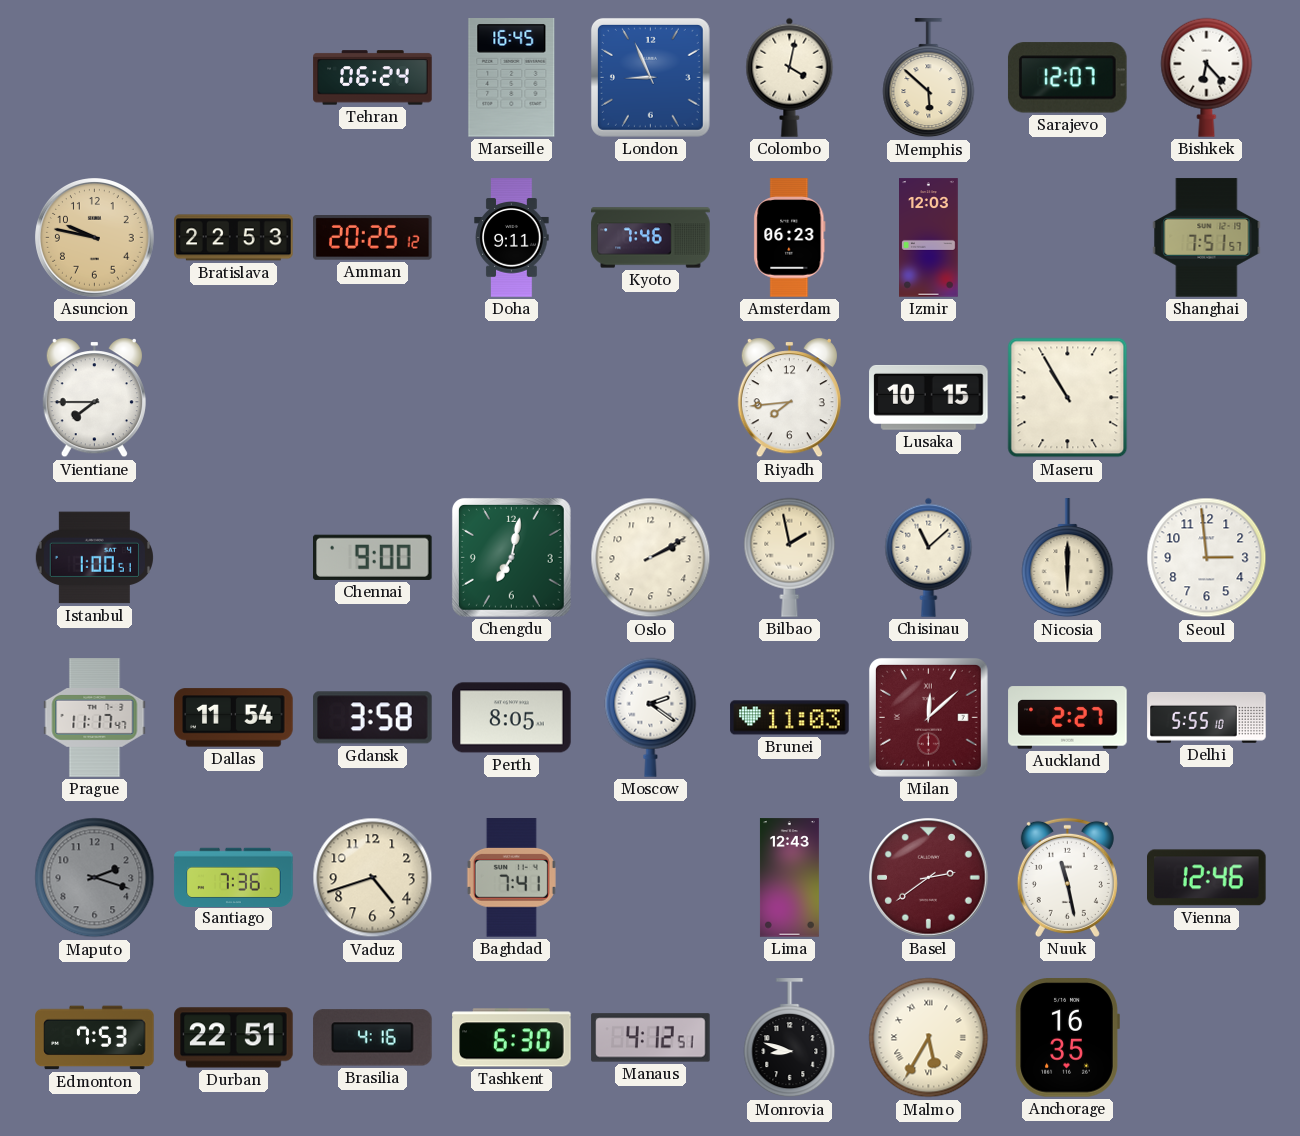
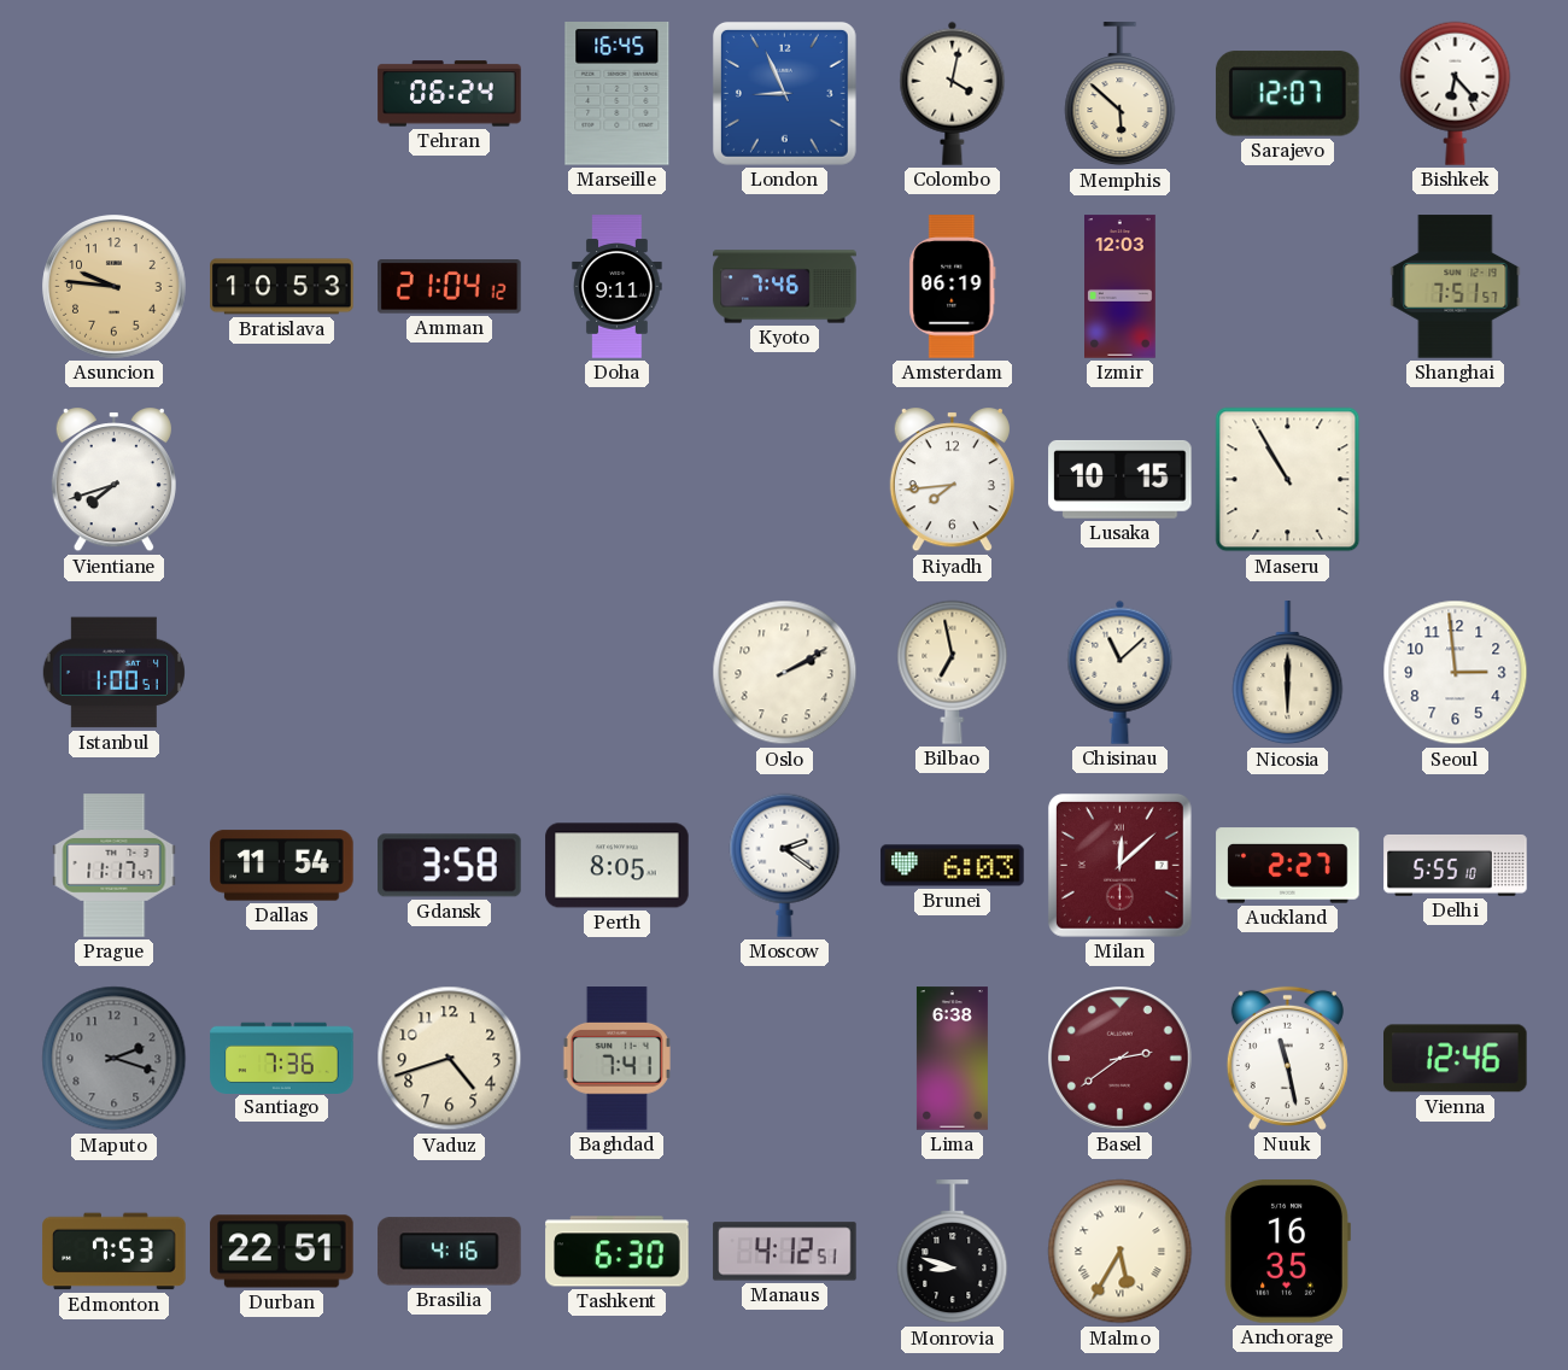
Asuncion: 9:47 -> 9:46
Bratislava: 22:53 -> 10:53
Amman: 20:25 -> 21:04
Amsterdam: 06:23 -> 06:19
Vientiane: 7:45 -> 7:42
Chennai: 9:00 -> none
Chengdu: 7:02 -> none
Bilbao: 1:58 -> 6:58
Brunei: 11:03 -> 6:03
Lima: 12:43 -> 6:38
